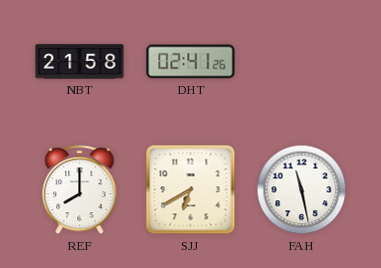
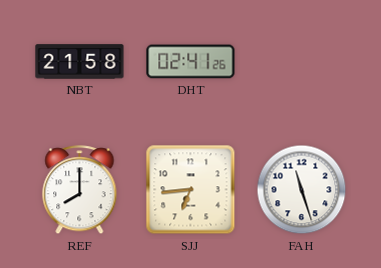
SJJ: 6:40 -> 6:44
FAH: 11:28 -> 11:27
